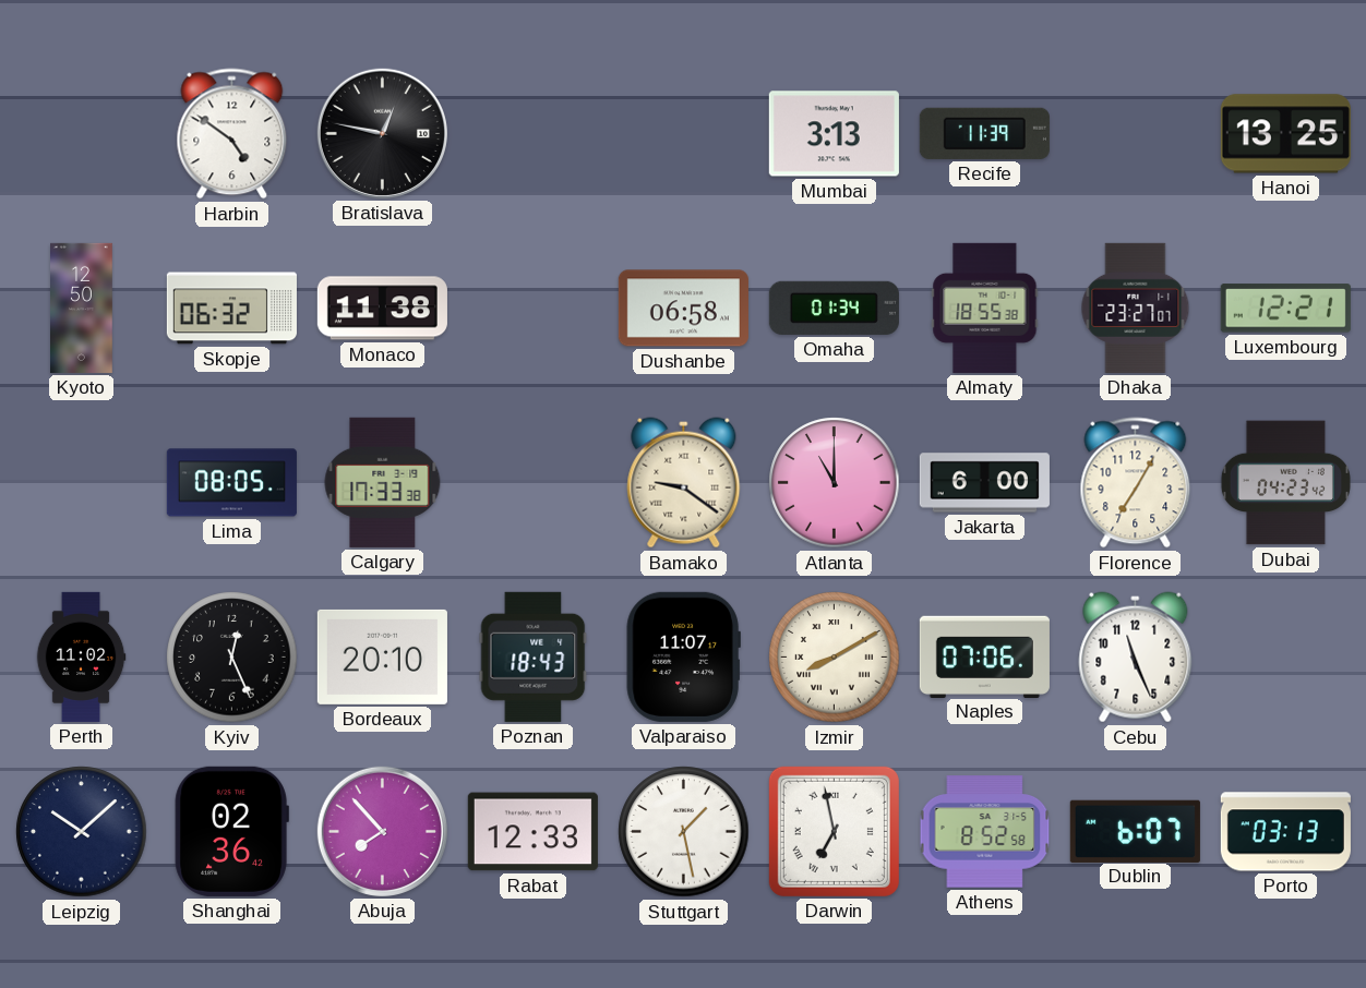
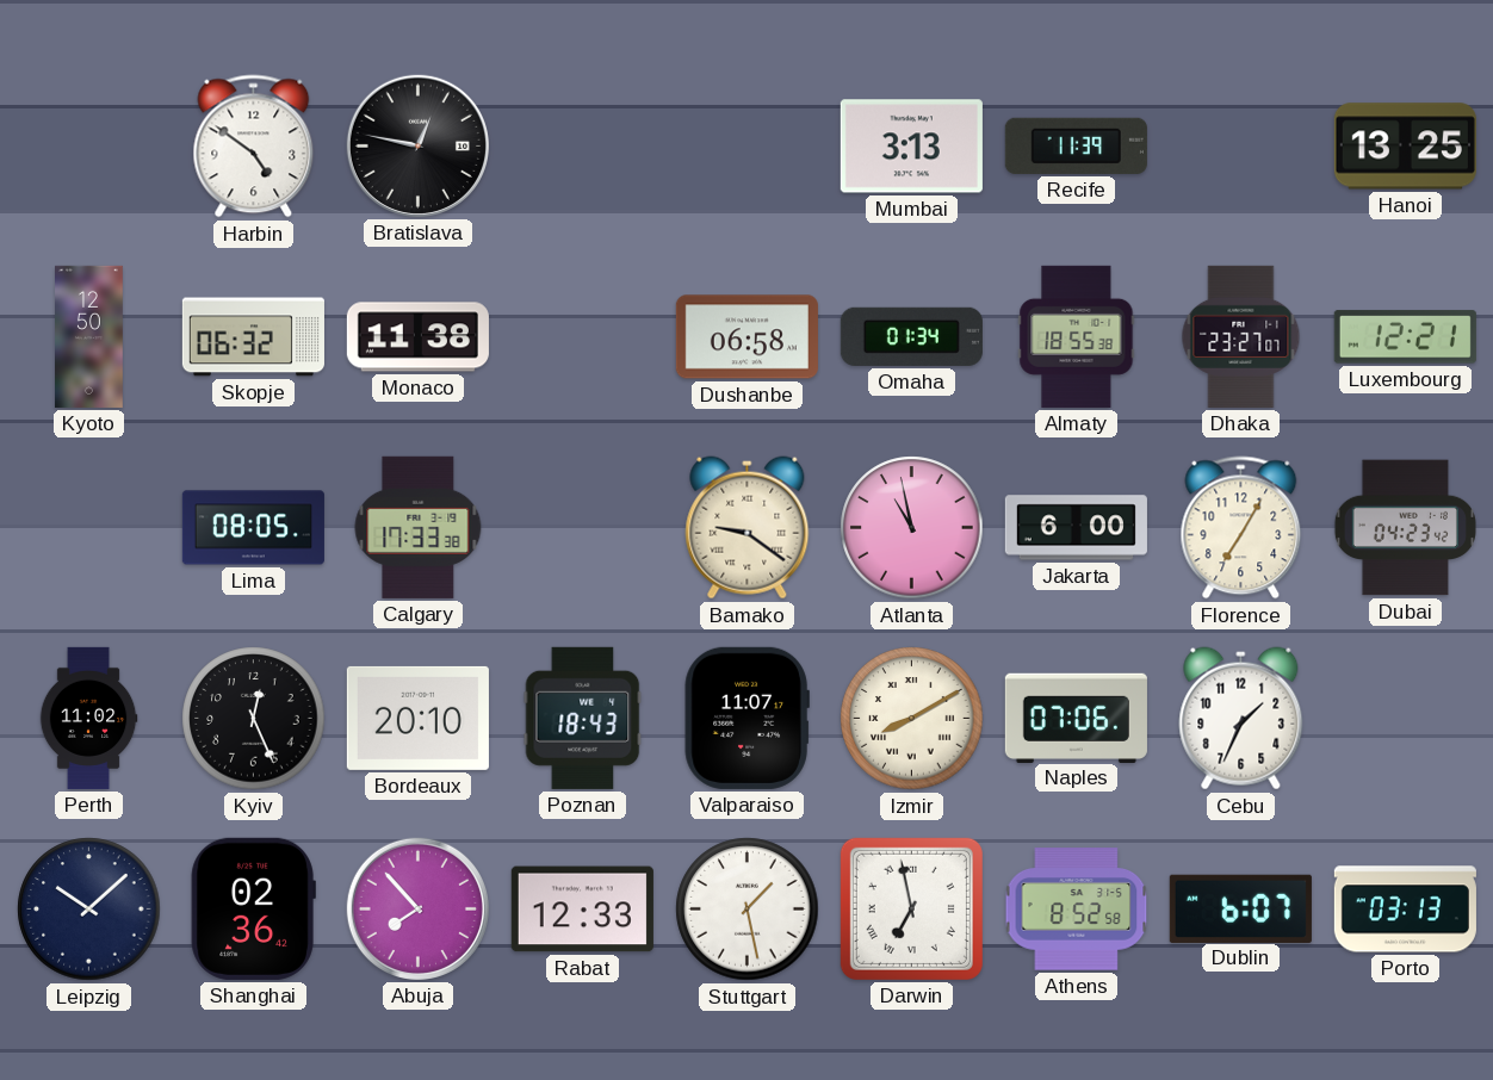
Atlanta: 11:00 -> 10:58
Cebu: 11:26 -> 1:34
